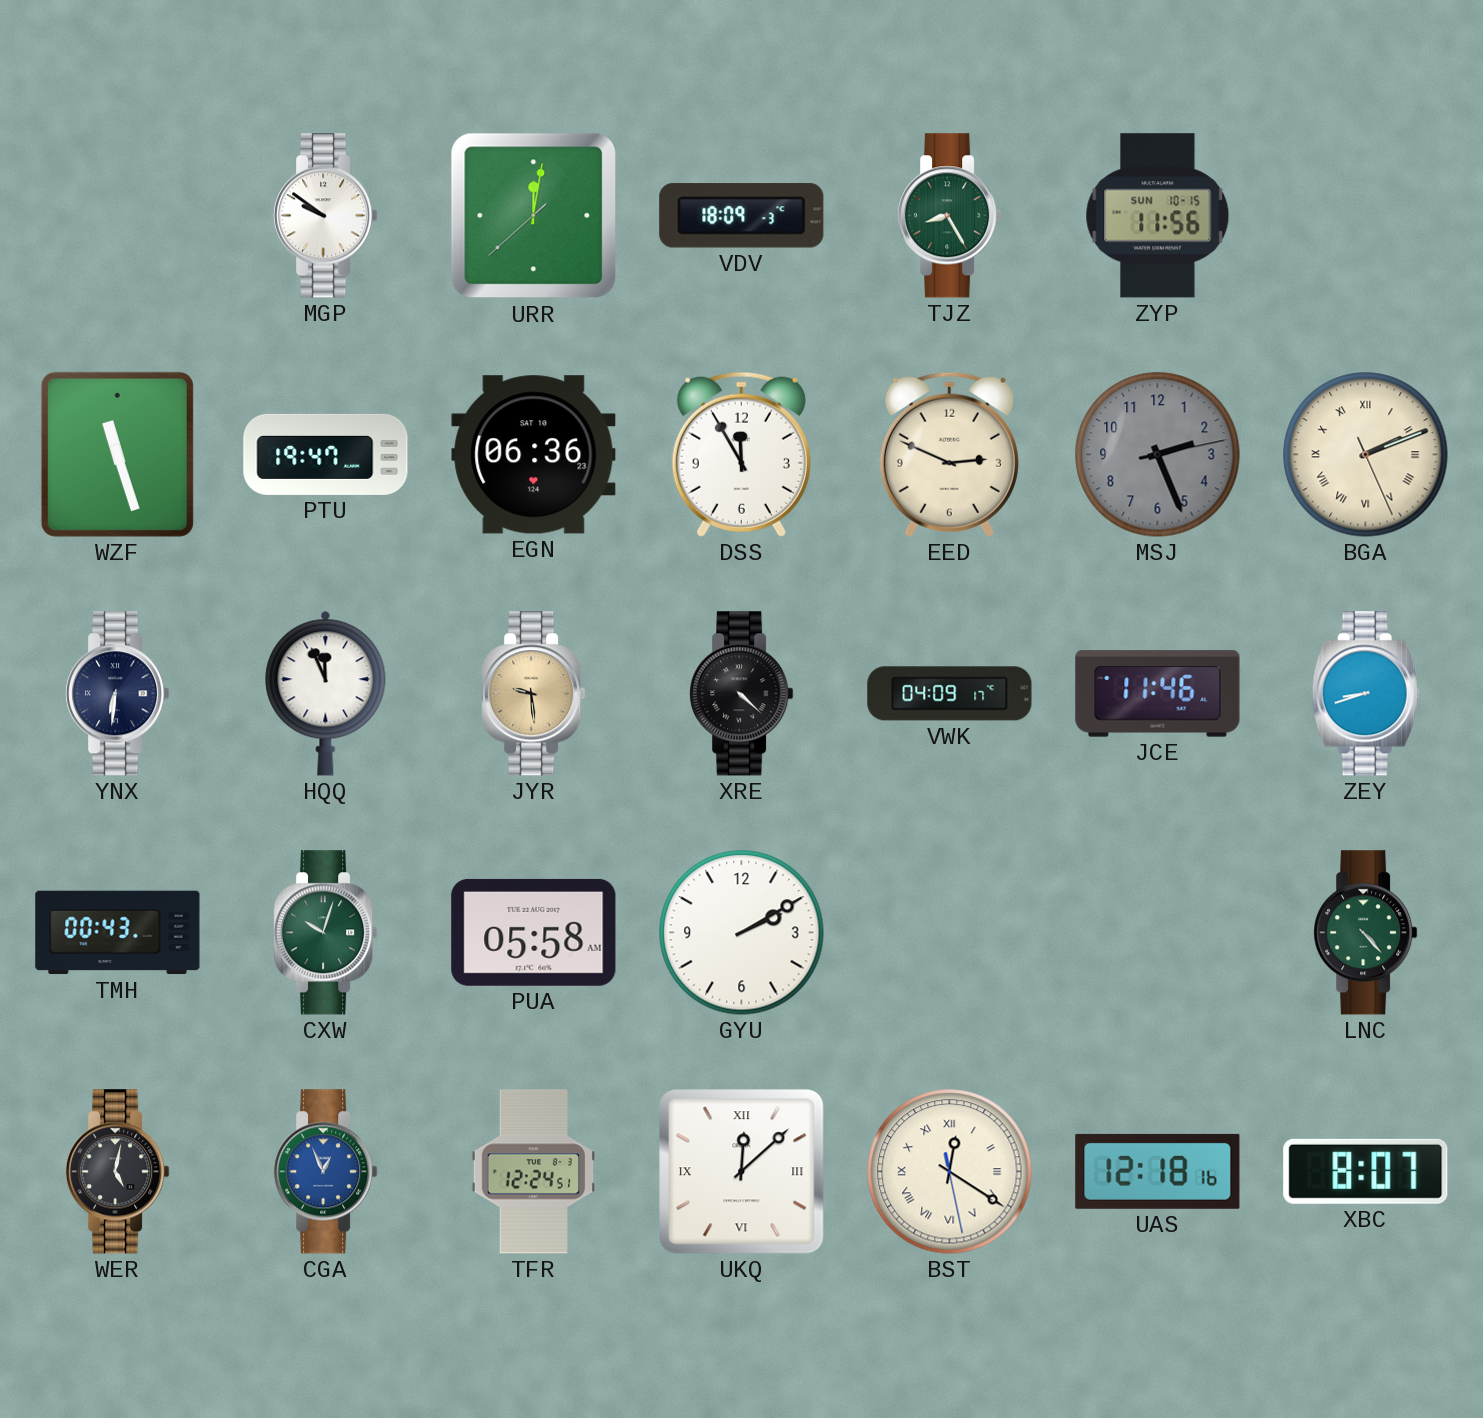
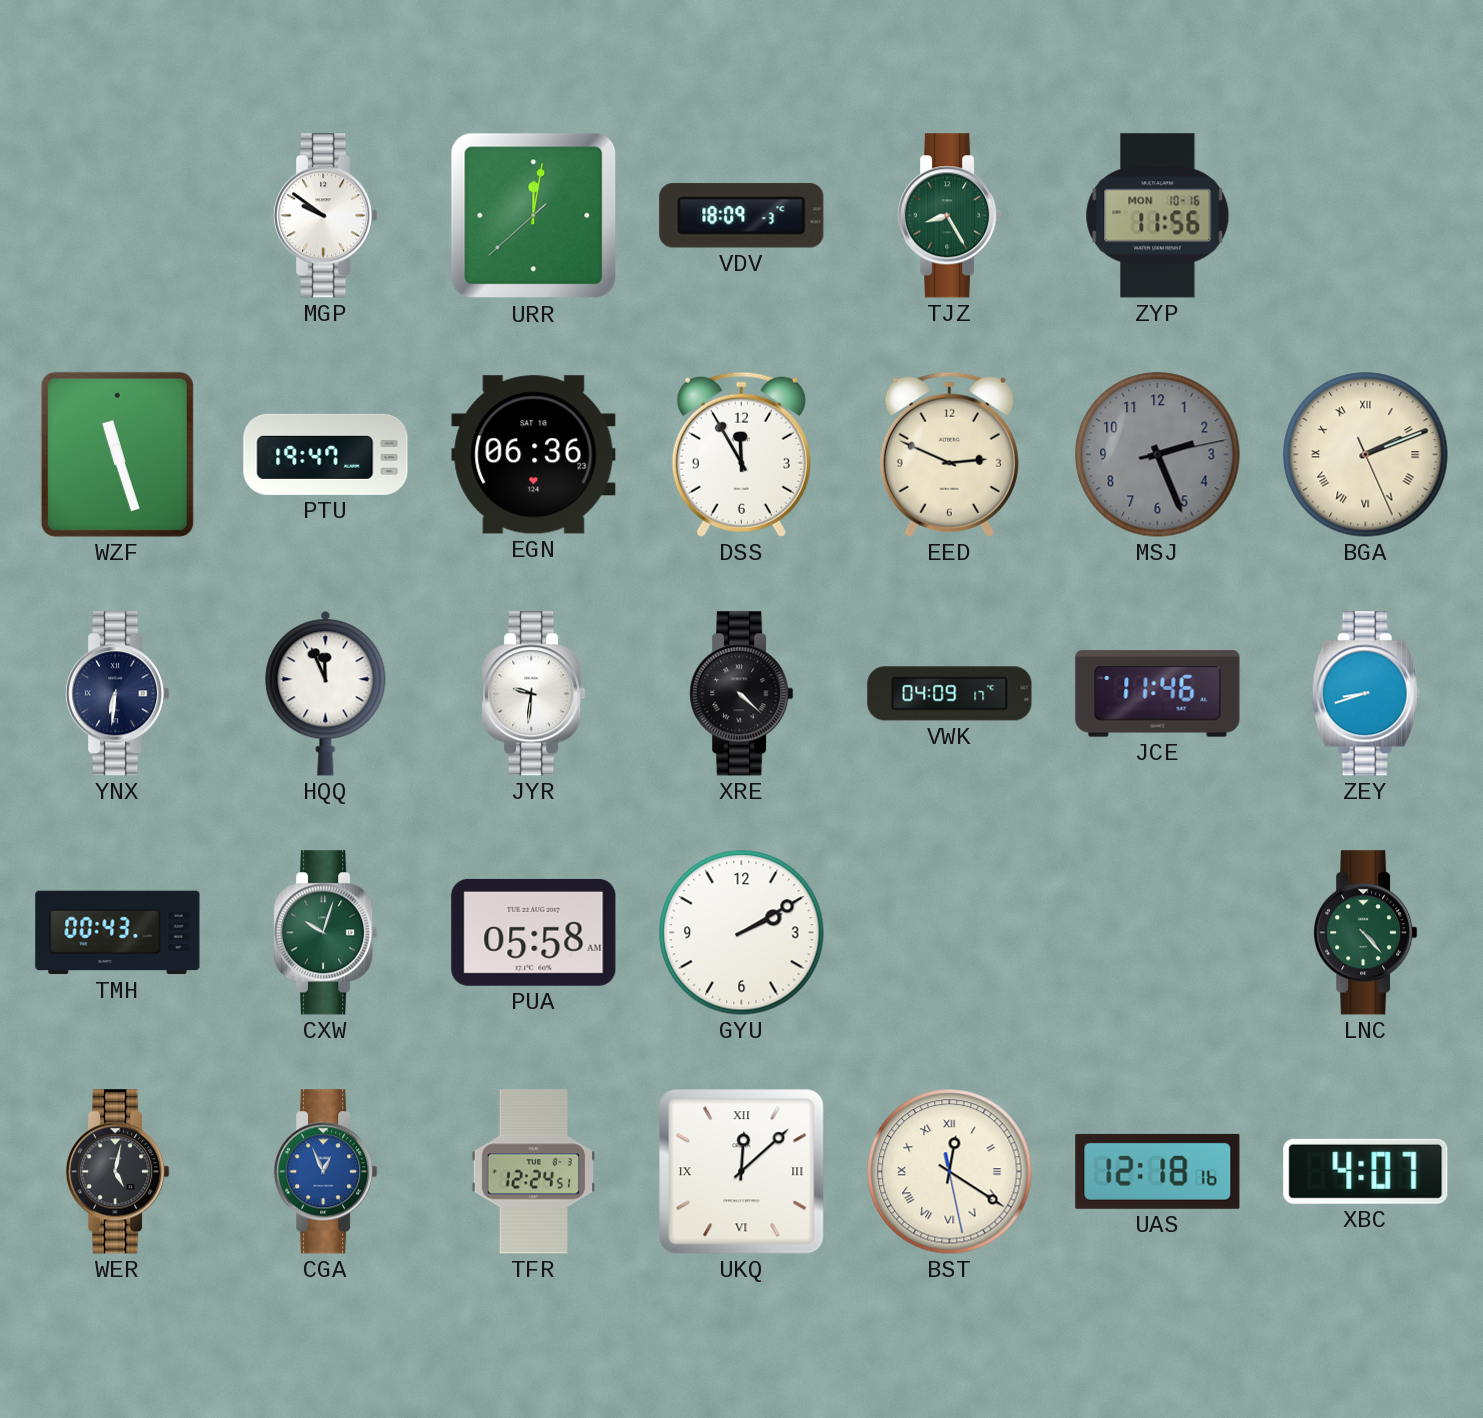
ZYP date: SUN 10-15 -> MON 10-16
JYR: 9:29 -> 9:31
JYR dial: champagne -> white
XBC: 8:07 -> 4:07
